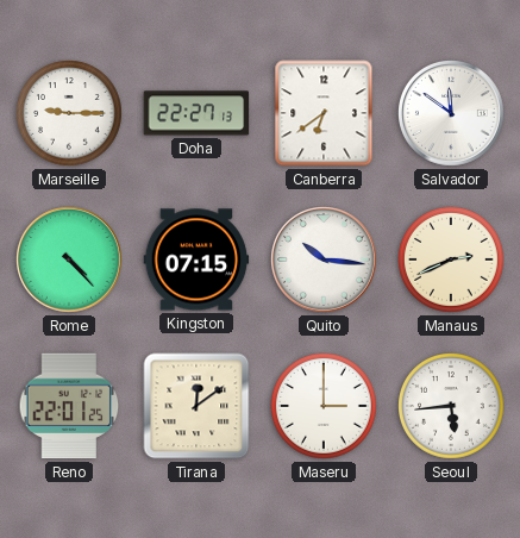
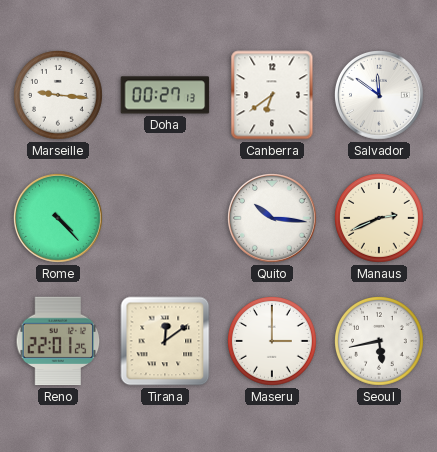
Marseille: 9:15 -> 9:16
Doha: 22:27 -> 00:27
Kingston: 07:15 -> none
Seoul: 5:44 -> 5:43
